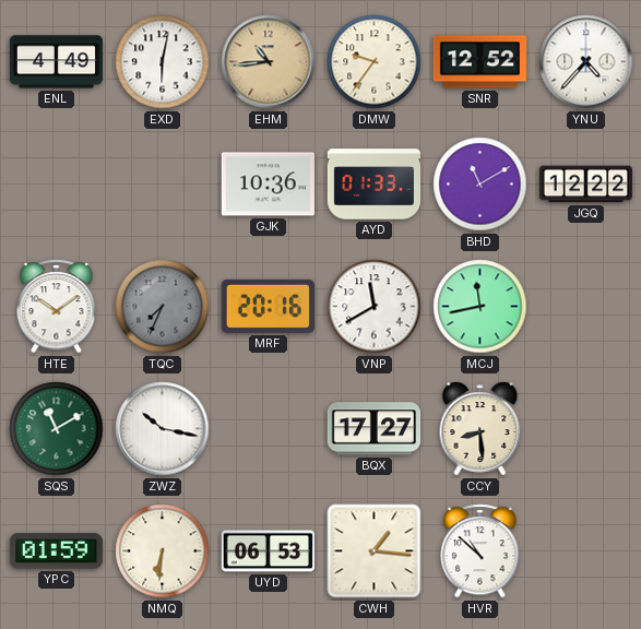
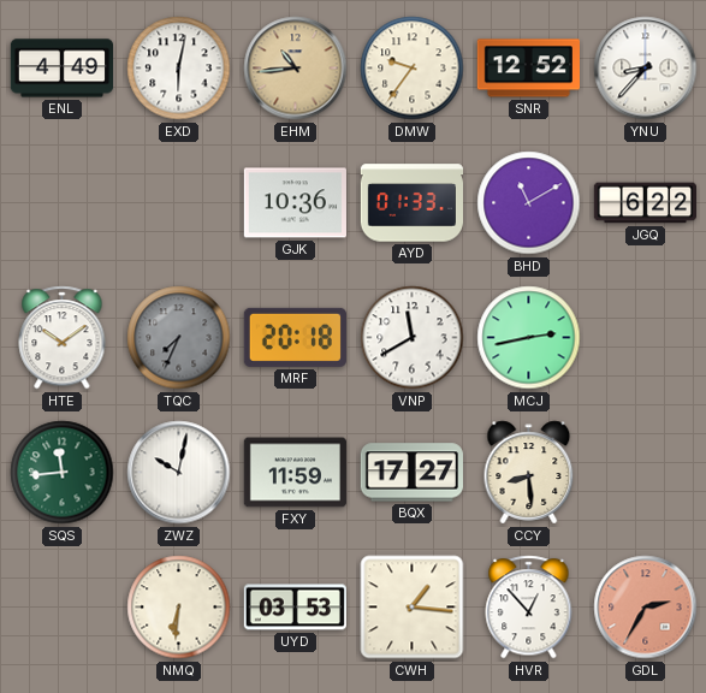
YNU: 4:37 -> 8:37
JGQ: 12:22 -> 6:22
MRF: 20:16 -> 20:18
MCJ: 11:43 -> 2:43
SQS: 11:10 -> 11:44
ZWZ: 10:17 -> 10:02
FXY: none -> 11:59
YPC: 01:59 -> none
UYD: 06:53 -> 03:53
HVR: 10:52 -> 12:53
GDL: none -> 2:35
